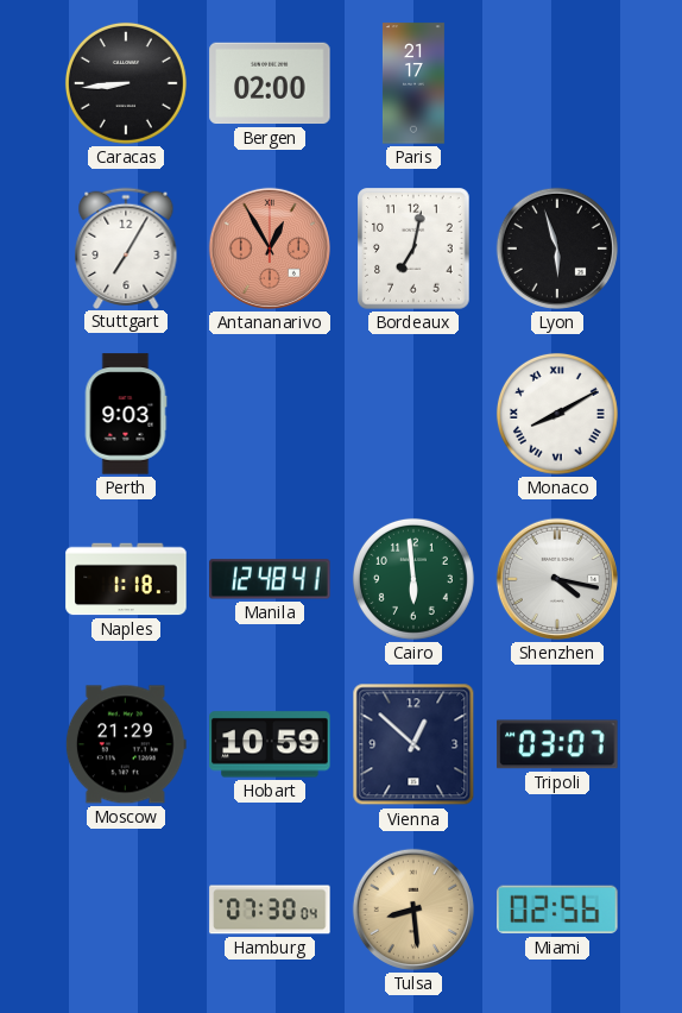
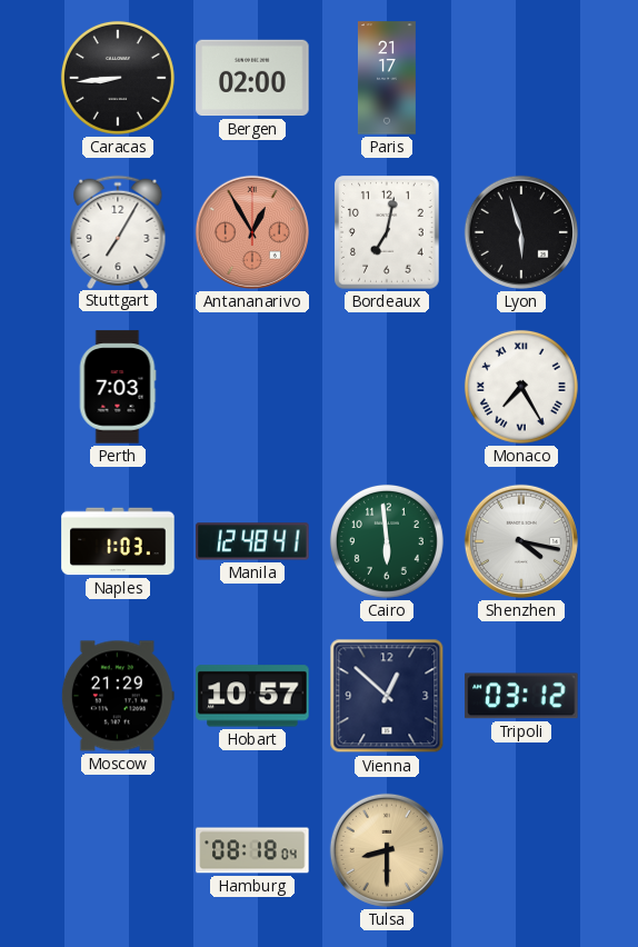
Perth: 9:03 -> 7:03
Monaco: 8:10 -> 7:25
Naples: 1:18 -> 1:03
Hobart: 10:59 -> 10:57
Tripoli: 03:07 -> 03:12
Hamburg: 07:30 -> 08:18
Tulsa: 8:29 -> 8:30
Miami: 02:56 -> none
